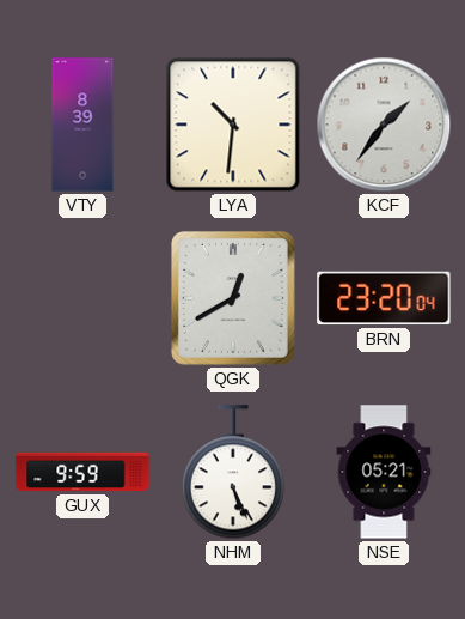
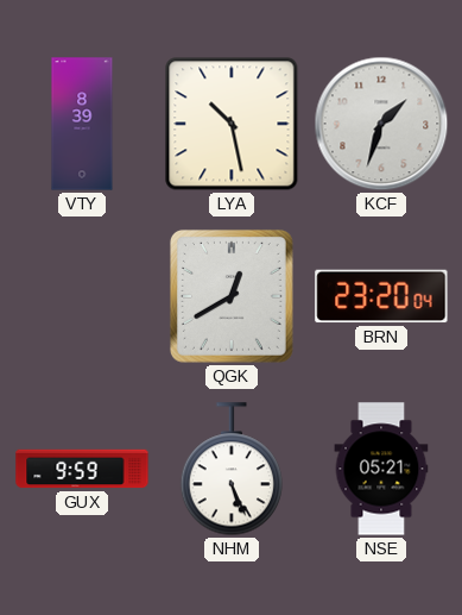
LYA: 10:31 -> 10:28
KCF: 1:36 -> 1:33
